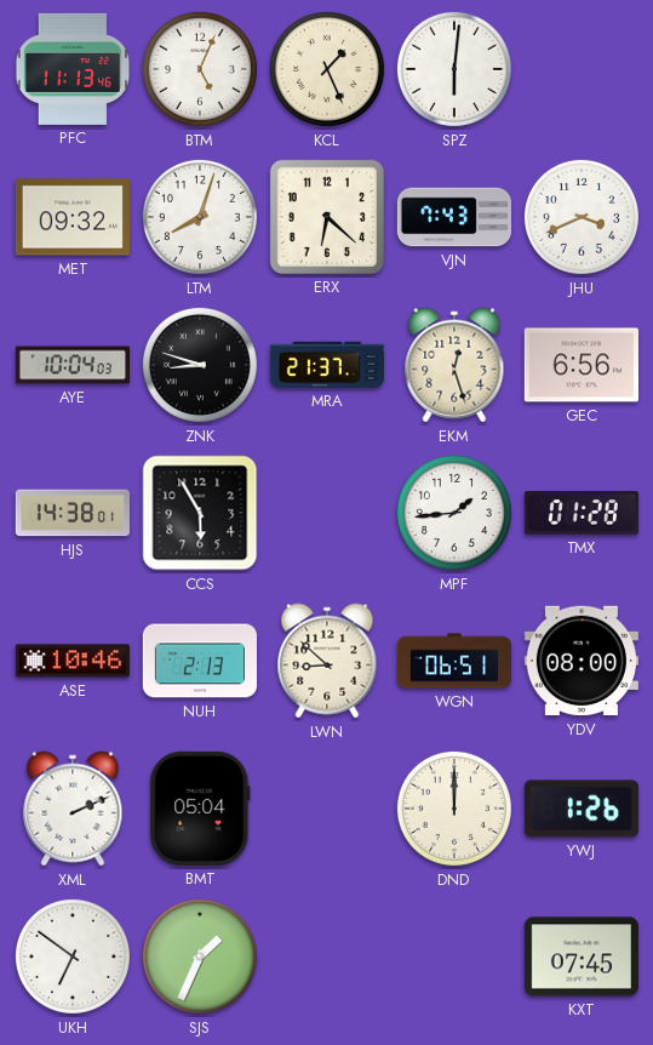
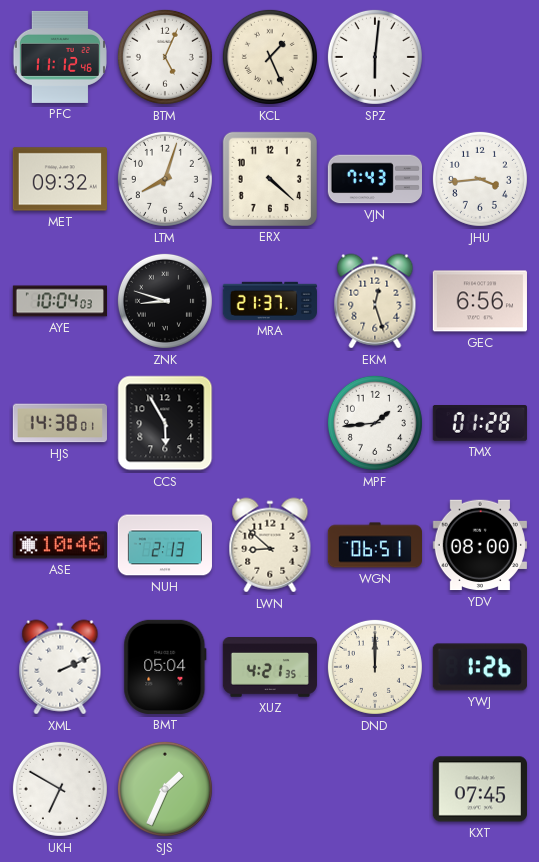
PFC: 11:13 -> 11:12
ERX: 6:22 -> 4:22
JHU: 3:41 -> 3:44
XUZ: none -> 4:21
UKH: 6:51 -> 6:50
